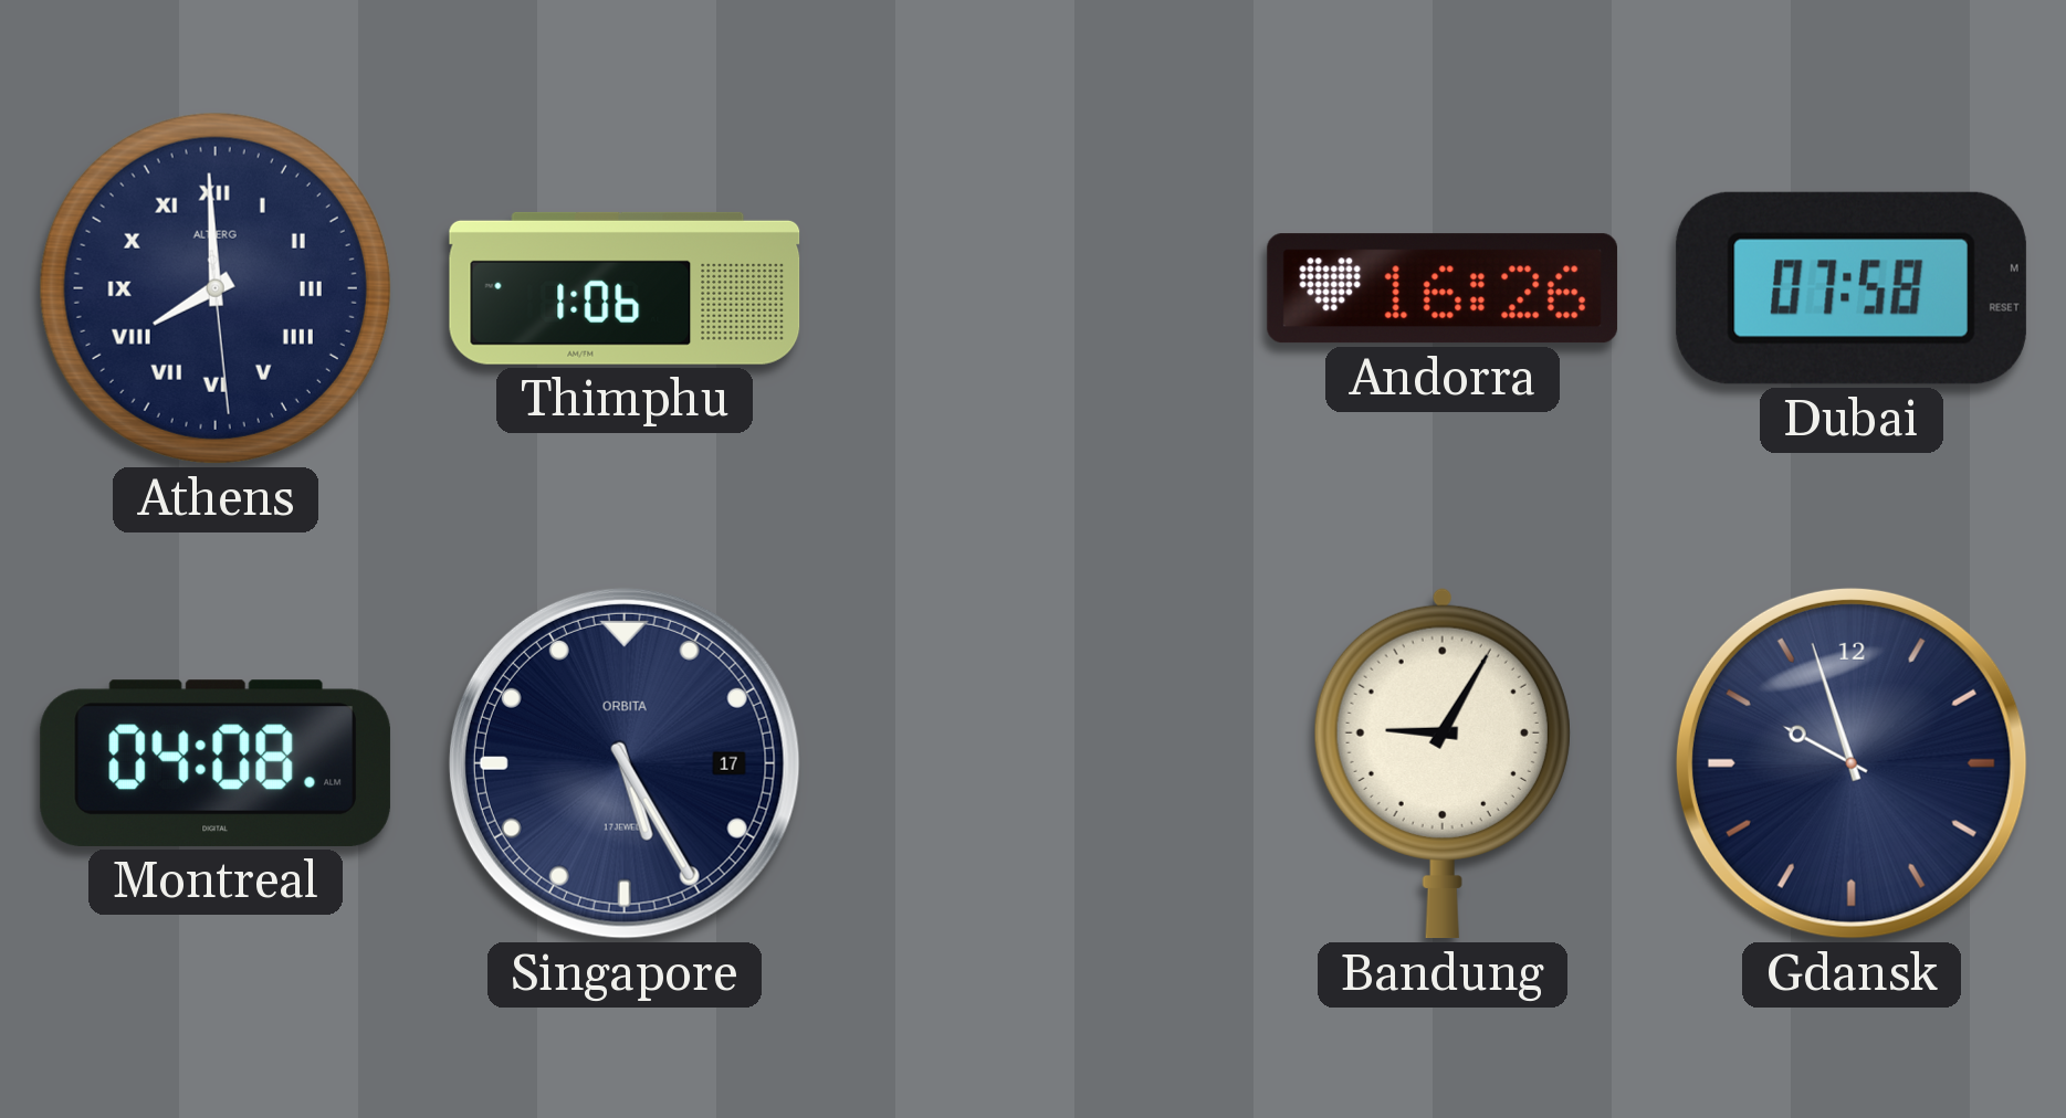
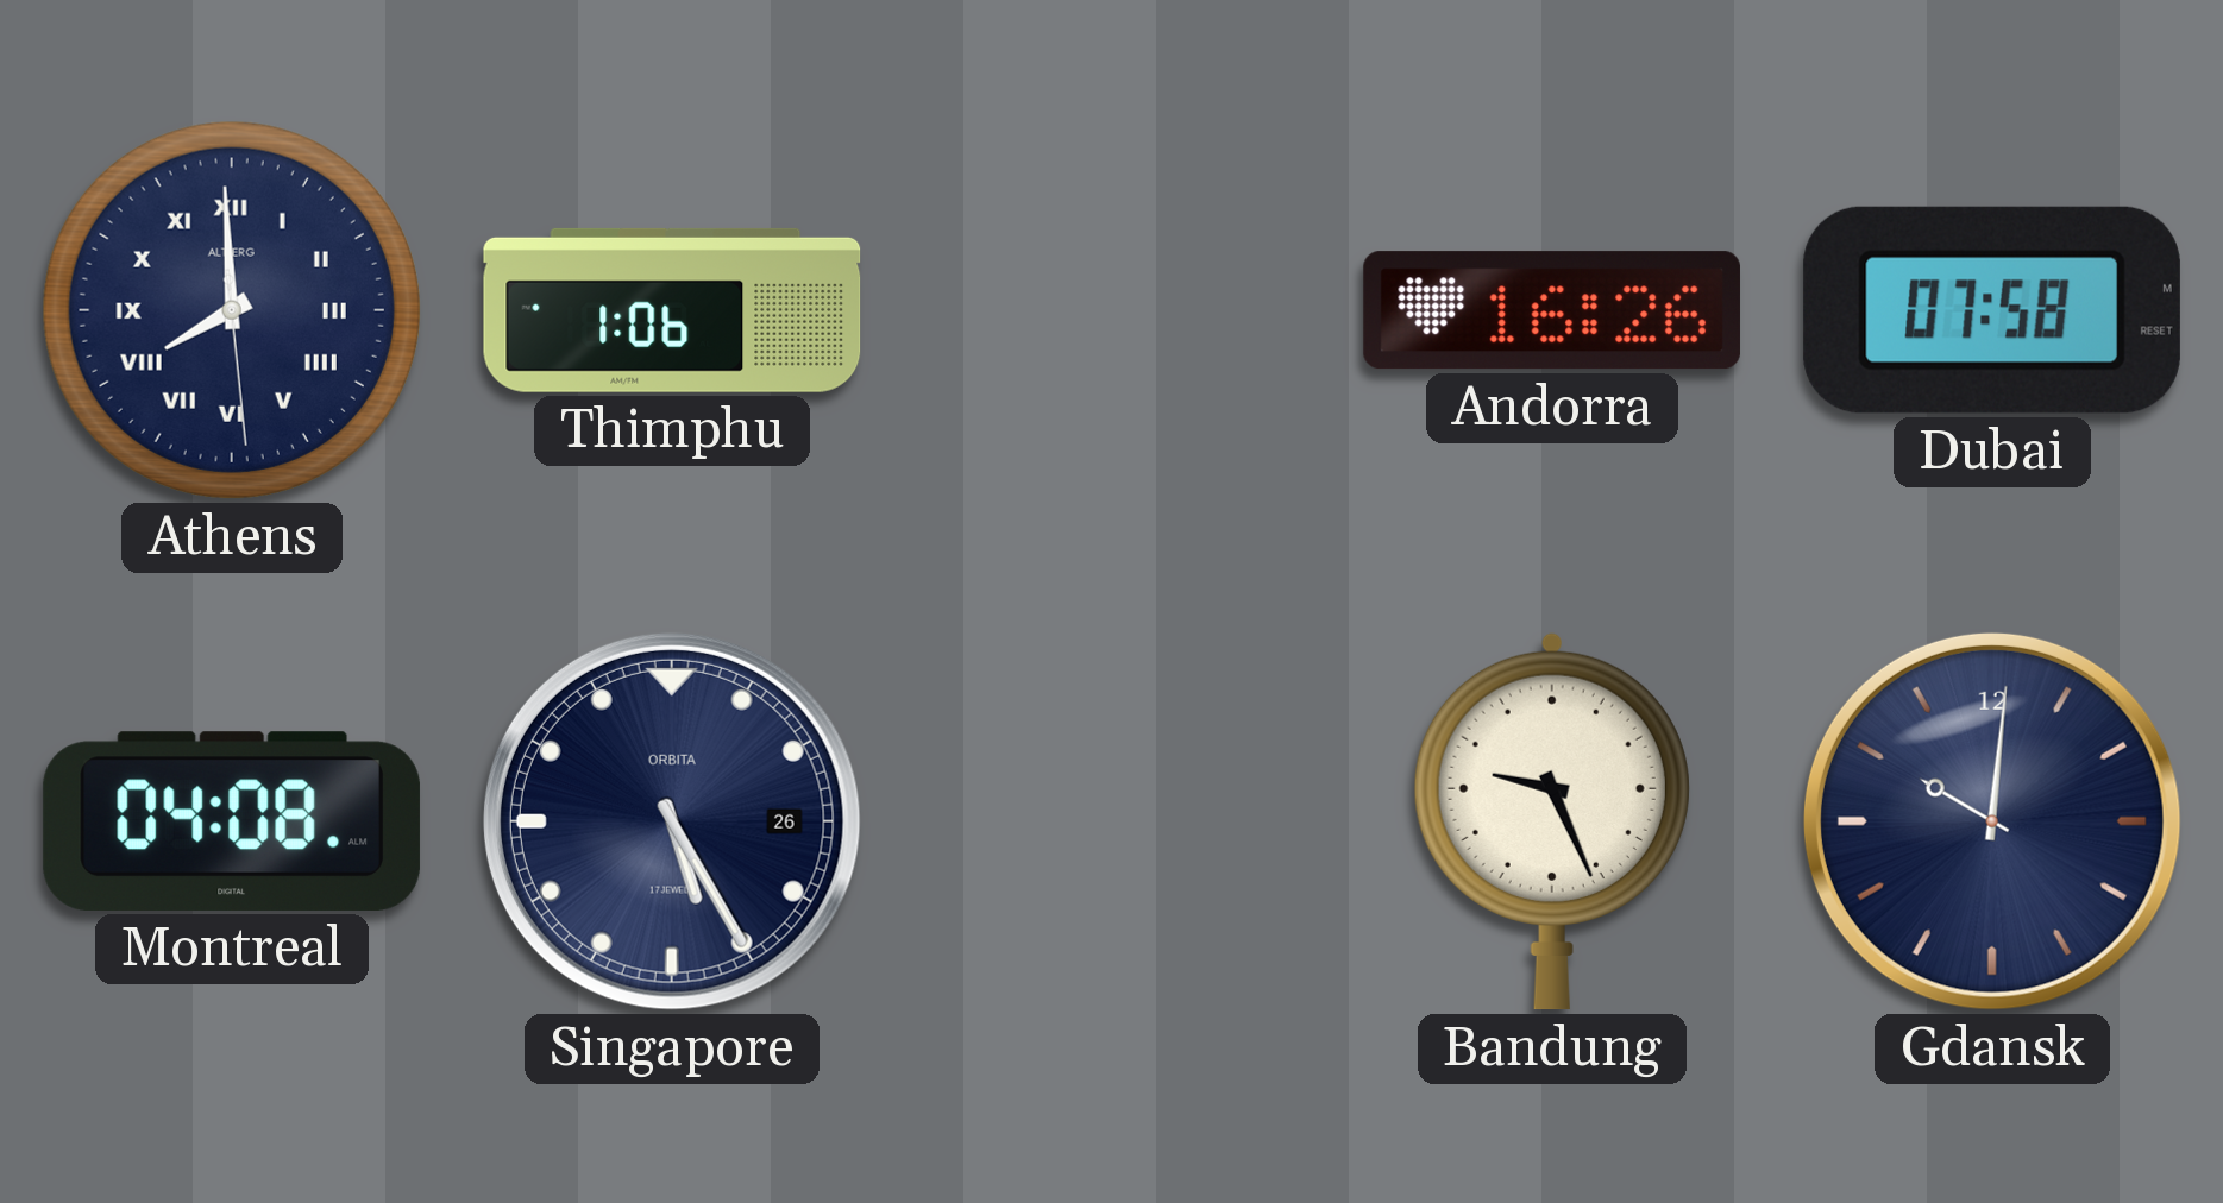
Singapore date: 17 -> 26
Bandung: 9:05 -> 9:26
Gdansk: 9:57 -> 10:01
